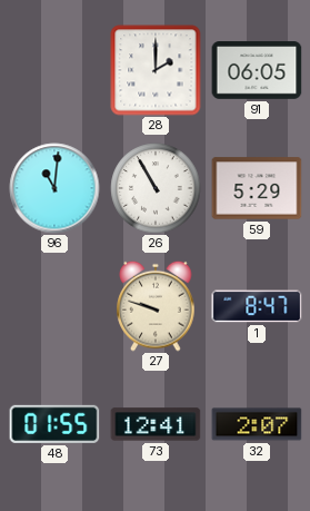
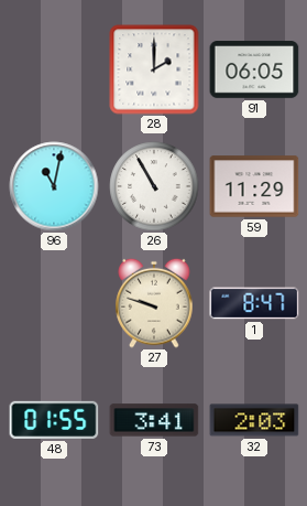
96: 11:01 -> 11:02
59: 5:29 -> 11:29
73: 12:41 -> 3:41
32: 2:07 -> 2:03
